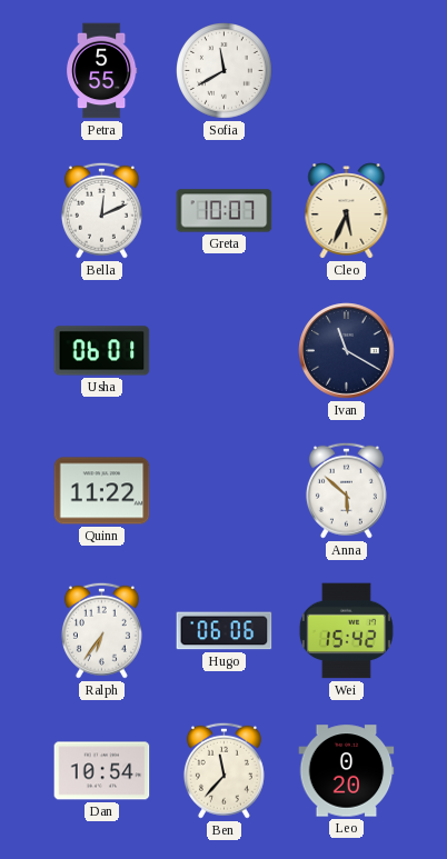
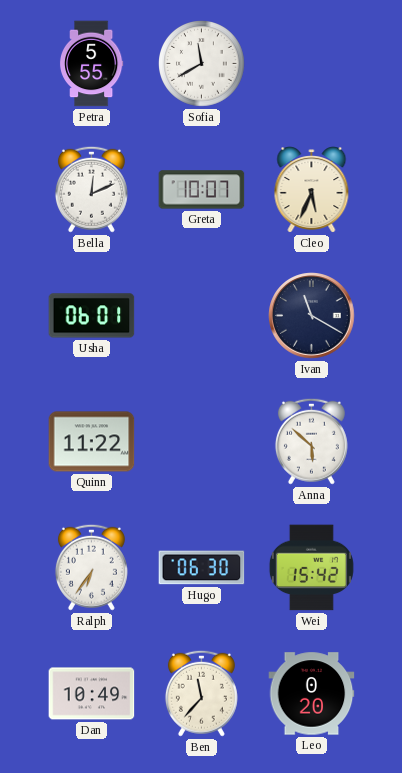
Hugo: 06:06 -> 06:30
Dan: 10:54 -> 10:49
